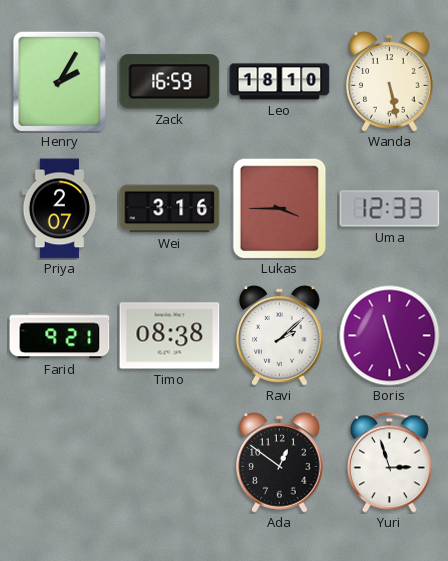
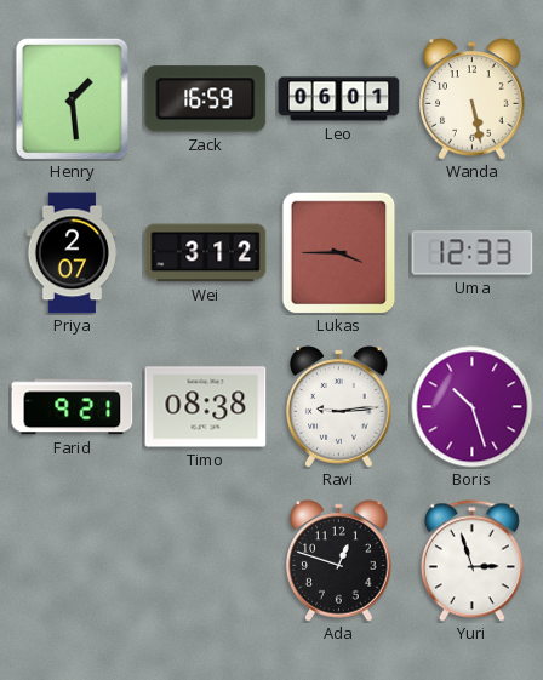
Henry: 2:05 -> 1:29
Leo: 18:10 -> 06:01
Wei: 3:16 -> 3:12
Ravi: 2:08 -> 9:14
Boris: 11:27 -> 10:27
Ada: 12:51 -> 12:48
